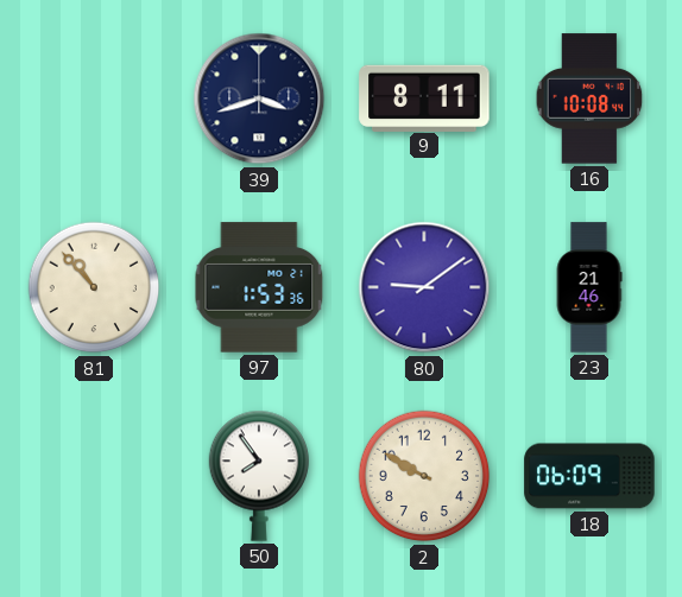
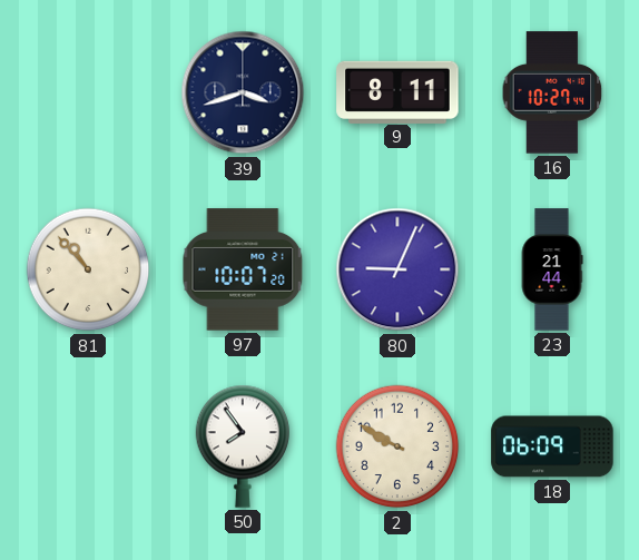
16: 10:08 -> 10:27
97: 1:53 -> 10:07
80: 9:09 -> 9:04
23: 21:46 -> 21:44
